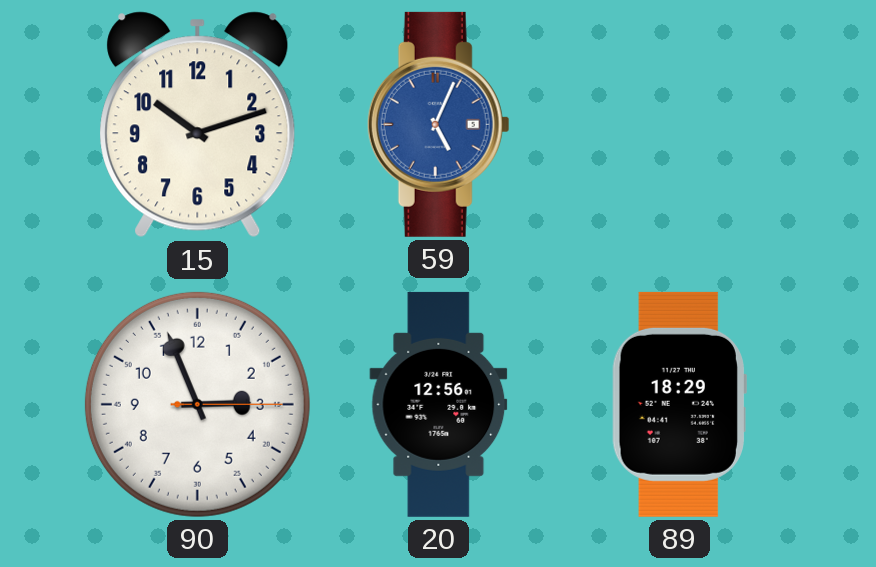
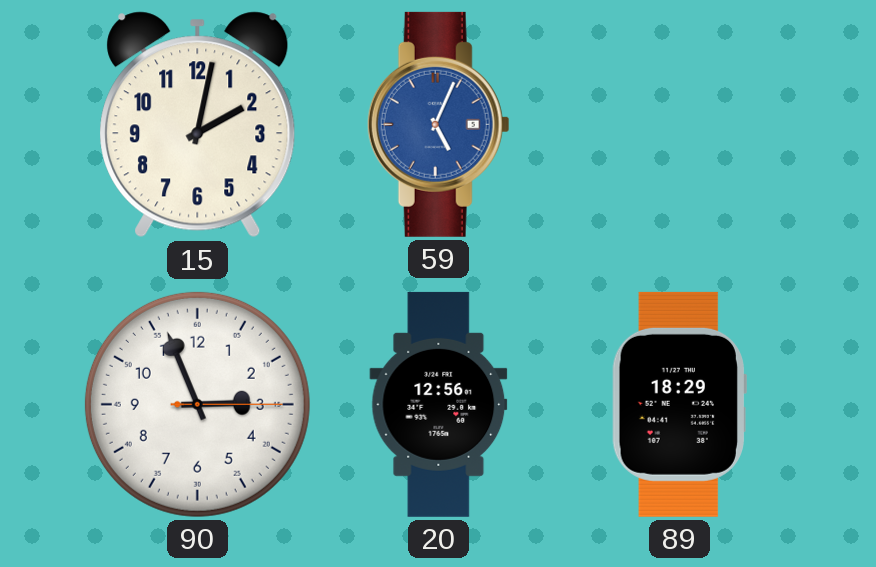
15: 10:12 -> 2:02
